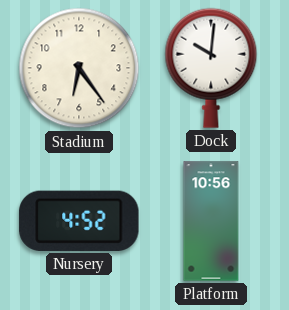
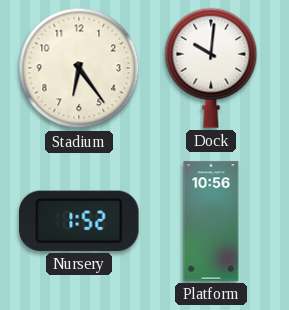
Nursery: 4:52 -> 1:52
